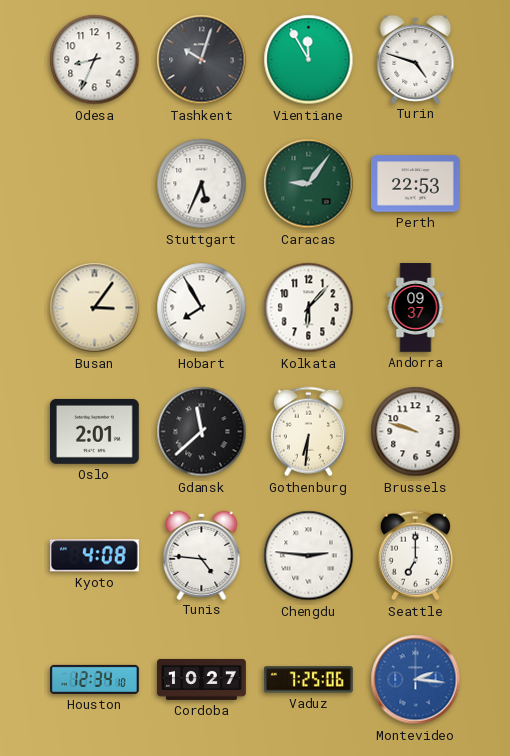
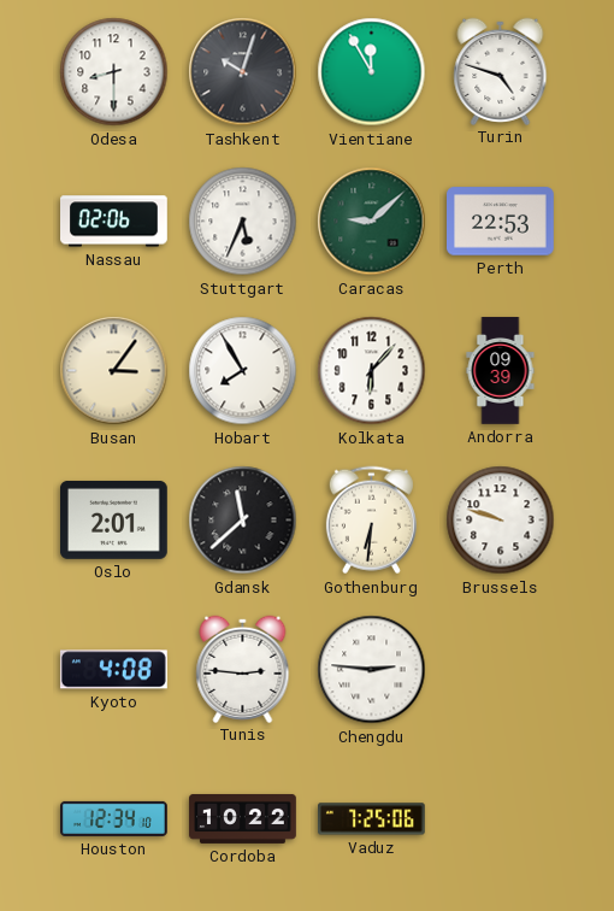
Odesa: 8:34 -> 8:30
Nassau: none -> 02:06
Caracas: 9:06 -> 9:08
Andorra: 09:37 -> 09:39
Tunis: 4:46 -> 2:46
Seattle: 7:00 -> none
Cordoba: 10:27 -> 10:22
Montevideo: 2:16 -> none
